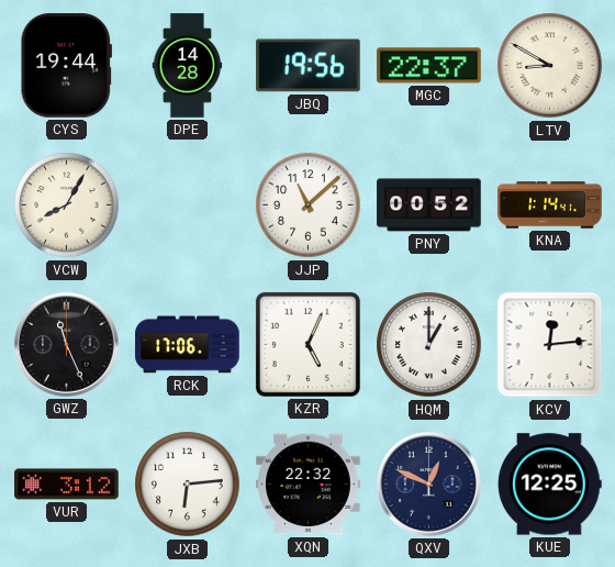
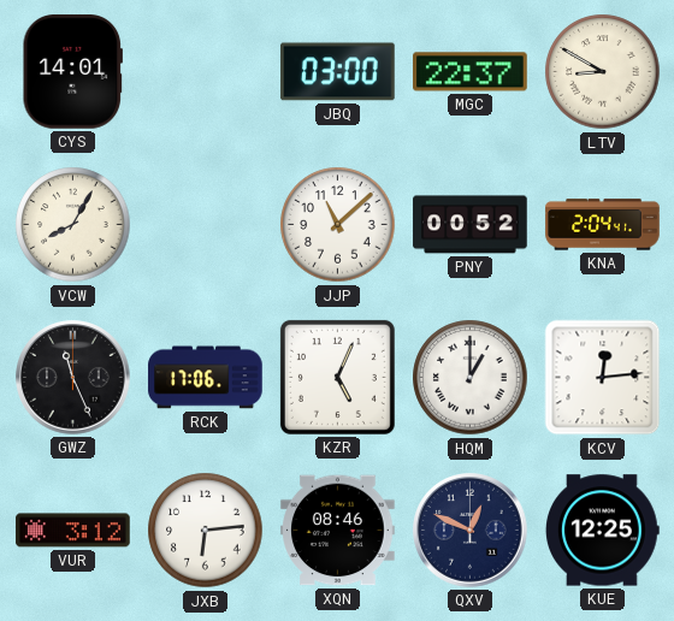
CYS: 19:44 -> 14:01
DPE: 14:28 -> none
JBQ: 19:56 -> 03:00
KNA: 1:14 -> 2:04
XQN: 22:32 -> 08:46
